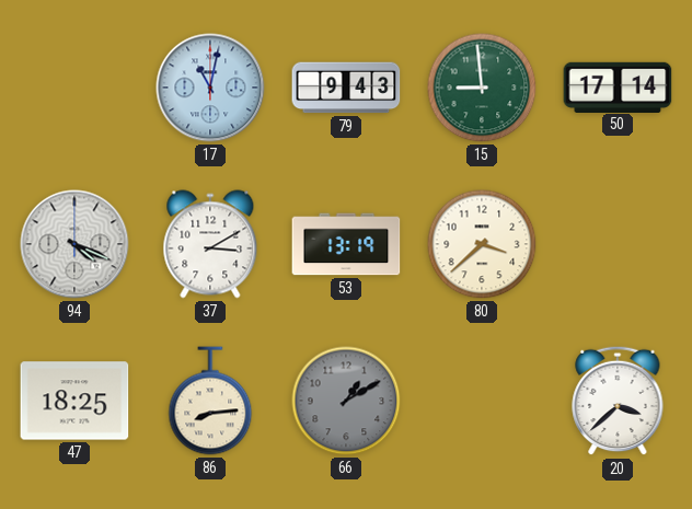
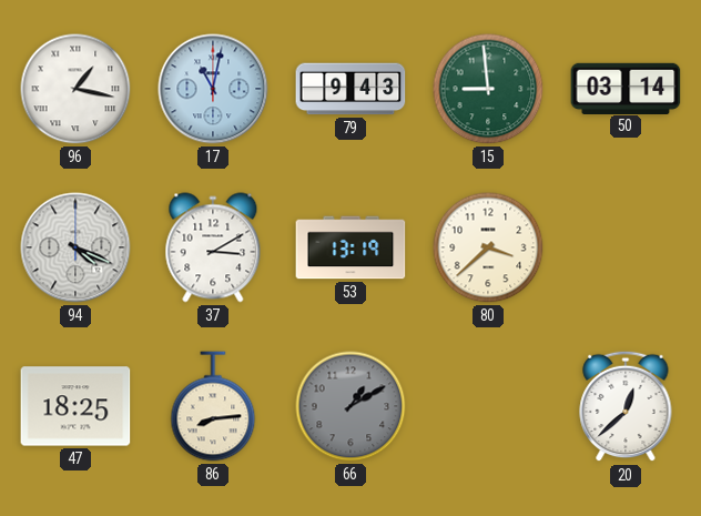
96: none -> 1:17
50: 17:14 -> 03:14
20: 3:38 -> 12:38
